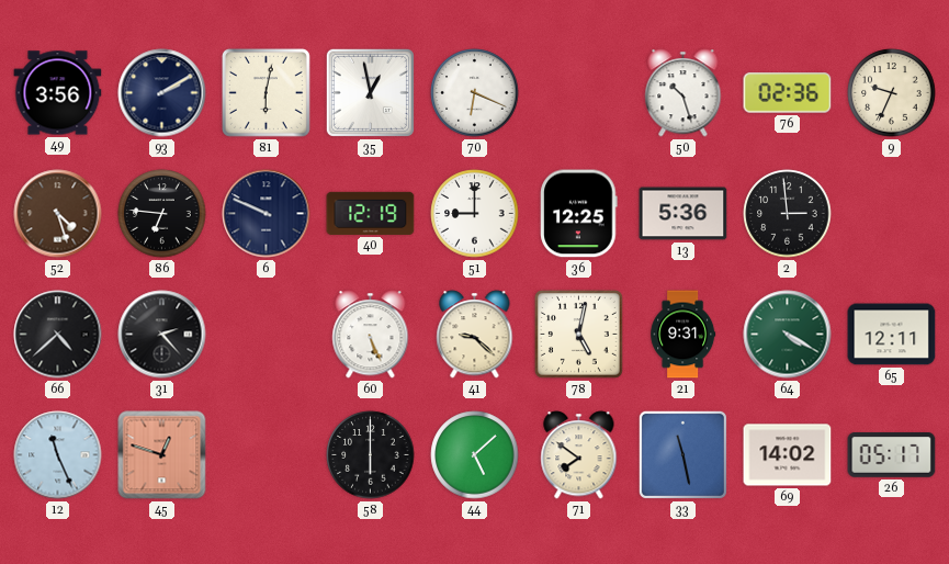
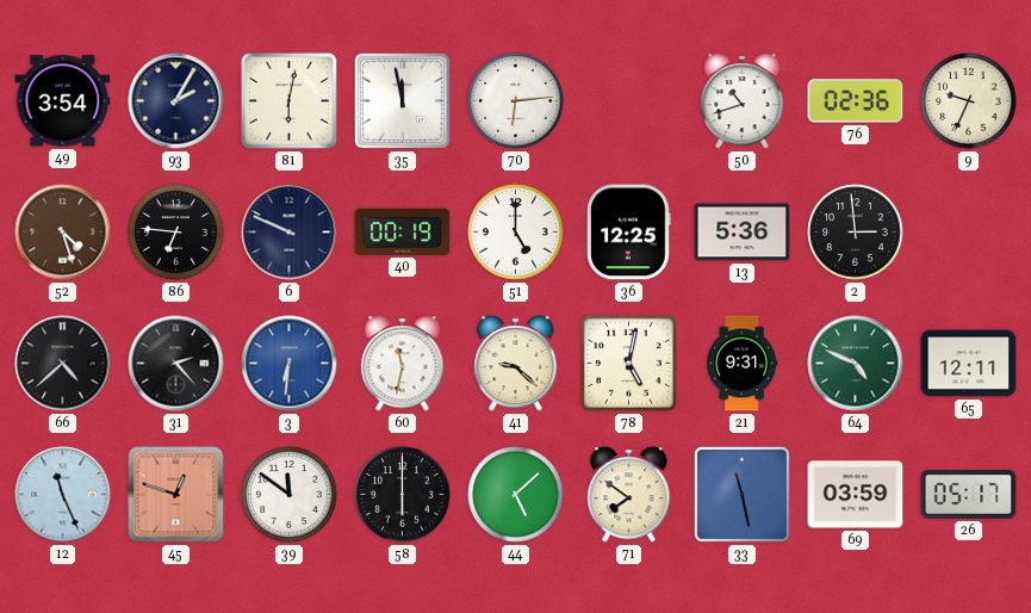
49: 3:56 -> 3:54
93: 2:10 -> 2:05
35: 12:58 -> 11:58
70: 6:19 -> 6:14
50: 10:27 -> 10:42
40: 12:19 -> 00:19
51: 9:00 -> 5:00
3: none -> 6:31
60: 5:26 -> 11:32
64: 4:20 -> 4:49
39: none -> 11:51
69: 14:02 -> 03:59
